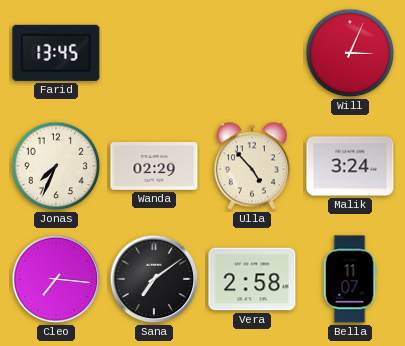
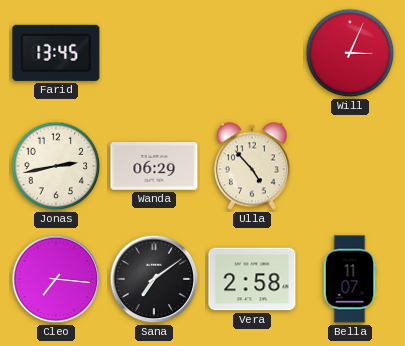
Jonas: 7:34 -> 2:43
Wanda: 02:29 -> 06:29
Malik: 3:24 -> none
